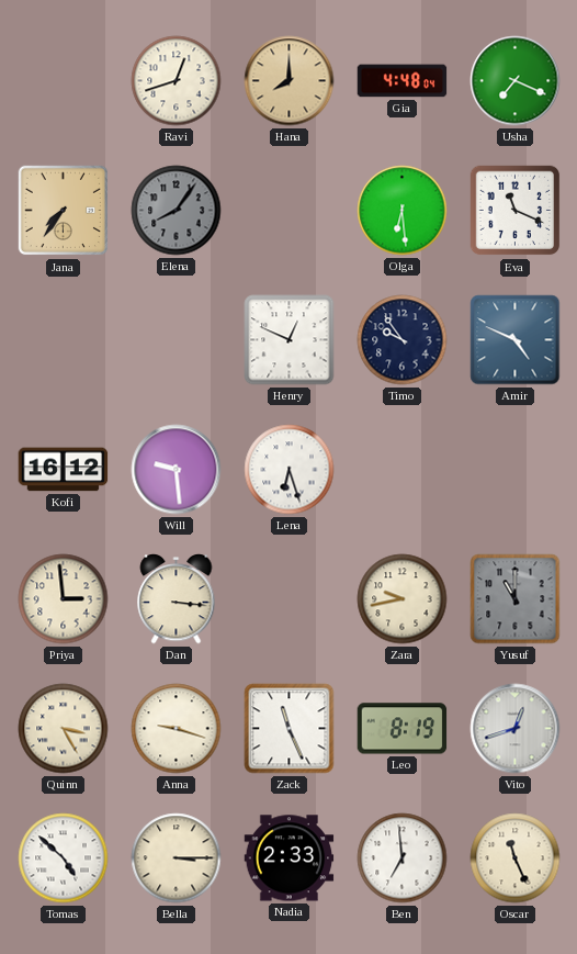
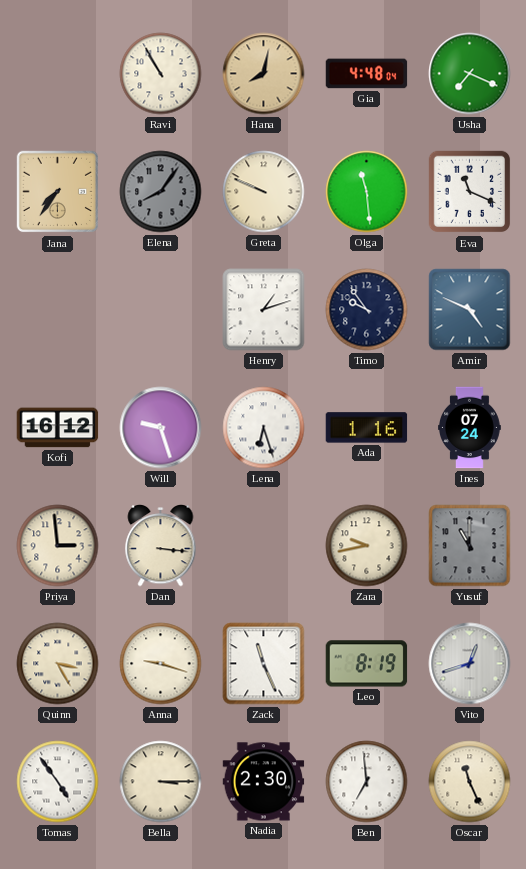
Ravi: 12:42 -> 10:55
Hana: 8:00 -> 8:02
Greta: none -> 9:49
Olga: 6:29 -> 11:29
Henry: 12:49 -> 1:12
Will: 9:29 -> 9:27
Ada: none -> 1:16
Ines: none -> 07:24
Tomas: 4:52 -> 4:54
Nadia: 2:33 -> 2:30
